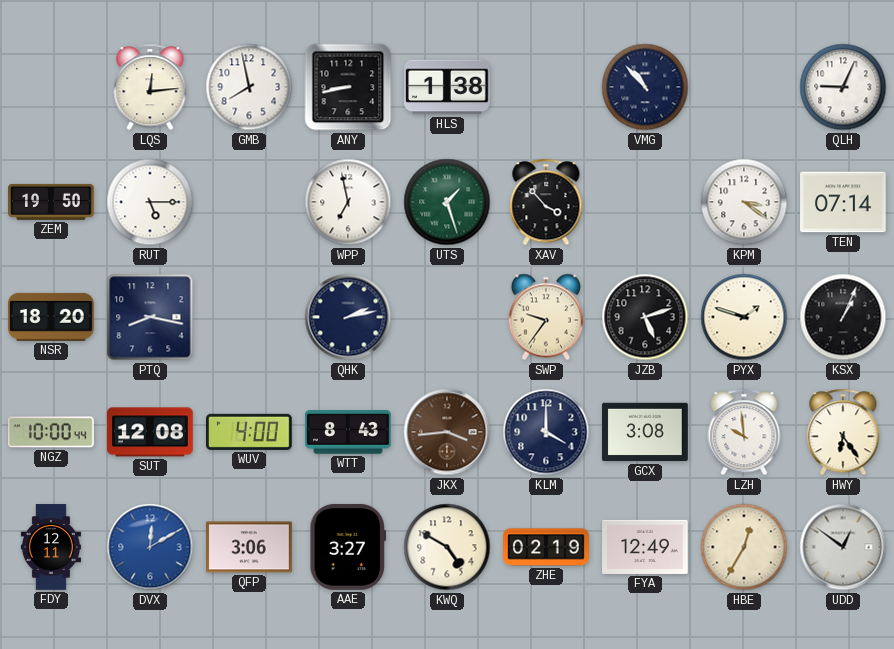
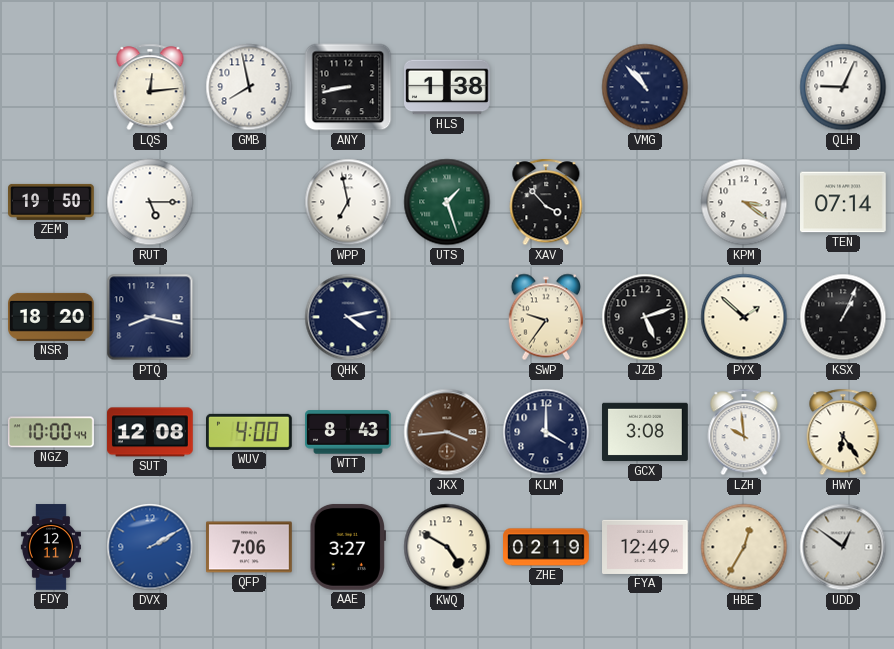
QHK: 2:13 -> 4:13
PYX: 1:48 -> 1:52
DVX: 12:10 -> 2:10
QFP: 3:06 -> 7:06
